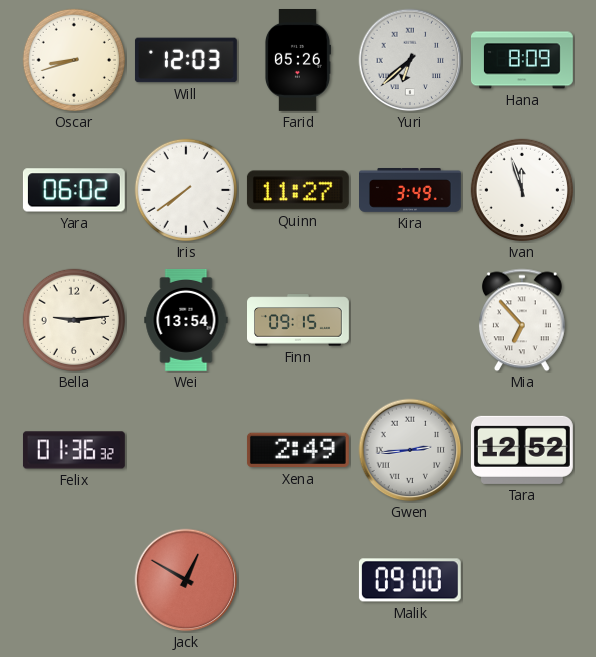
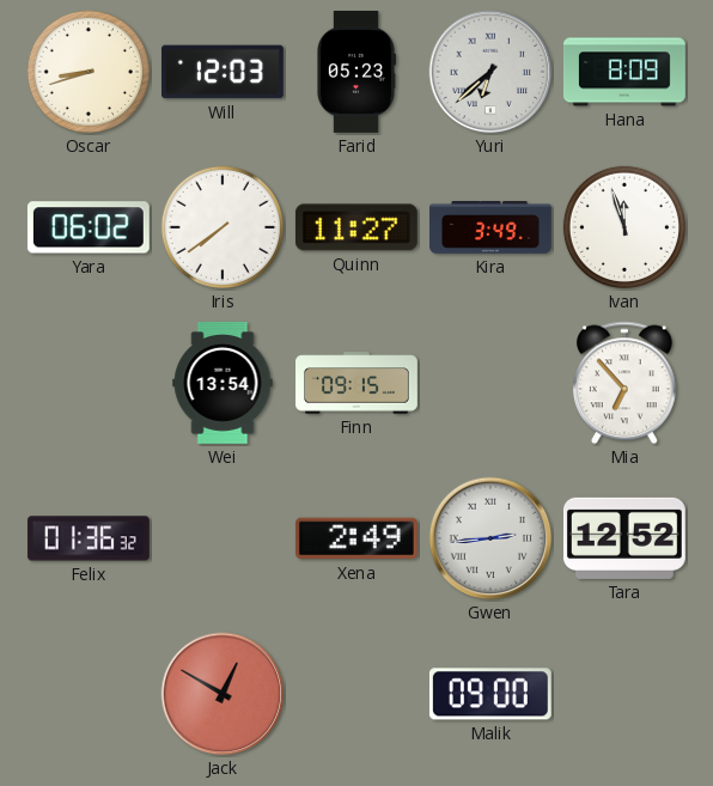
Farid: 05:26 -> 05:23
Bella: 9:14 -> none
